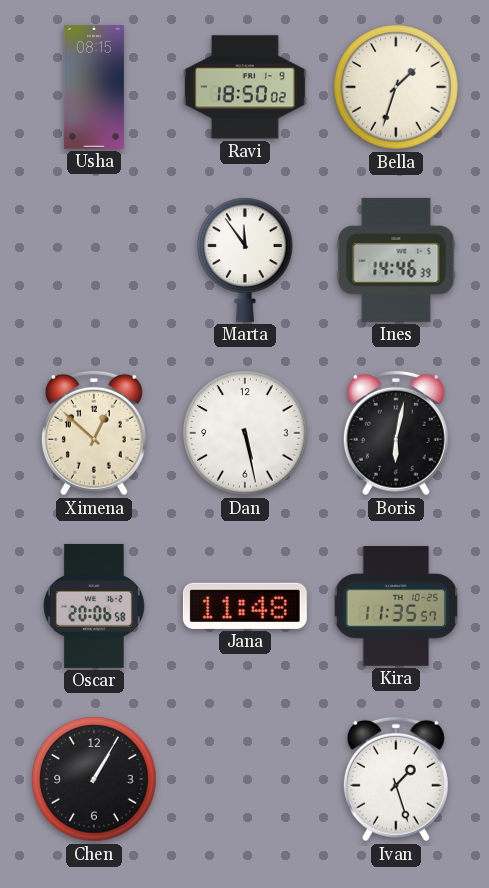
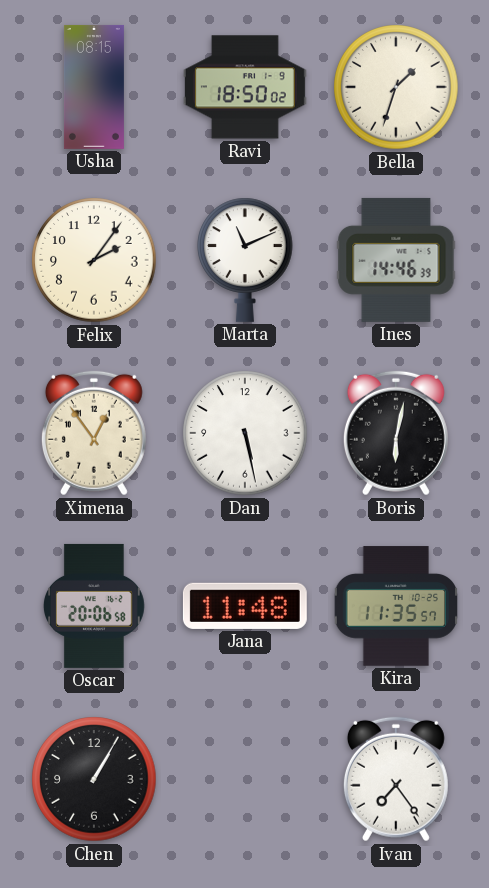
Felix: none -> 2:06
Marta: 11:54 -> 11:11
Ximena: 12:52 -> 12:54
Ivan: 1:27 -> 7:24
